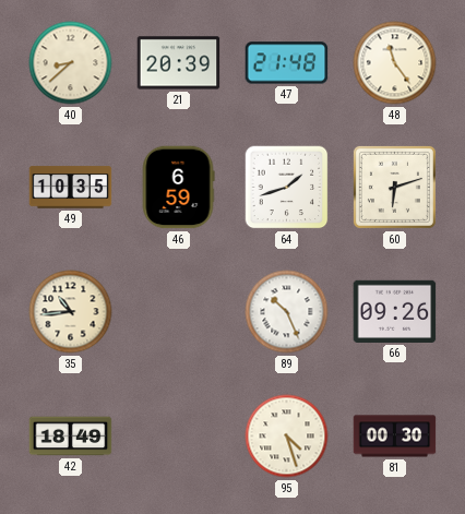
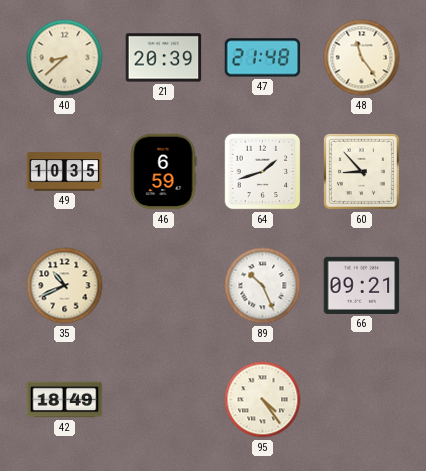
60: 6:12 -> 8:53
35: 10:44 -> 10:41
66: 09:26 -> 09:21
95: 4:27 -> 4:24
81: 00:30 -> none
